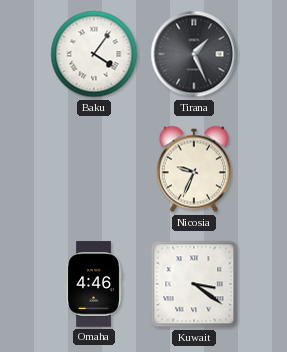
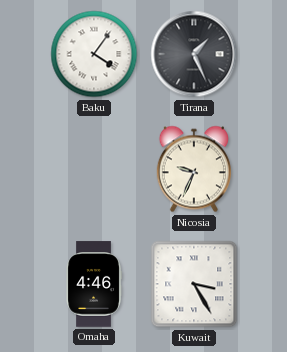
Kuwait: 3:21 -> 3:25
